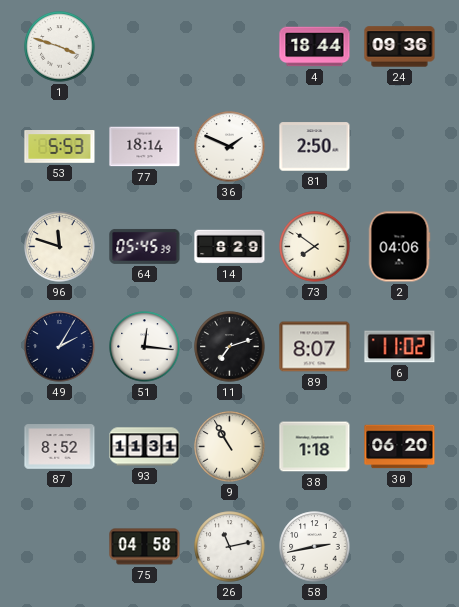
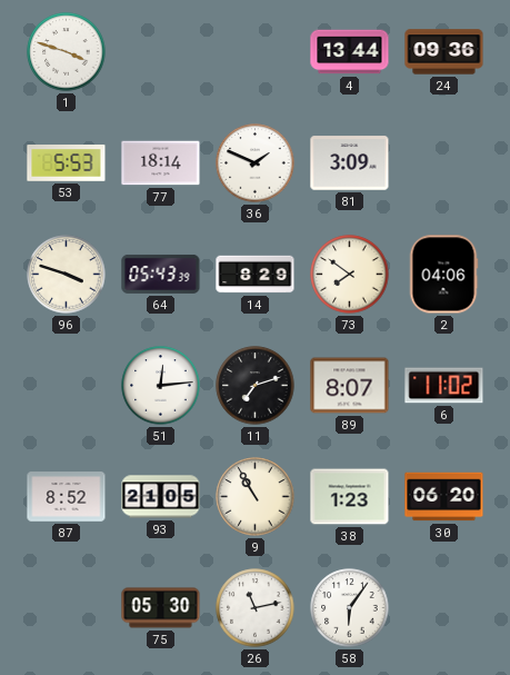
4: 18:44 -> 13:44
81: 2:50 -> 3:09
96: 11:48 -> 3:48
64: 05:45 -> 05:43
49: 2:05 -> none
51: 12:16 -> 12:14
93: 11:31 -> 21:05
38: 1:18 -> 1:23
75: 04:58 -> 05:30
58: 2:43 -> 6:06
